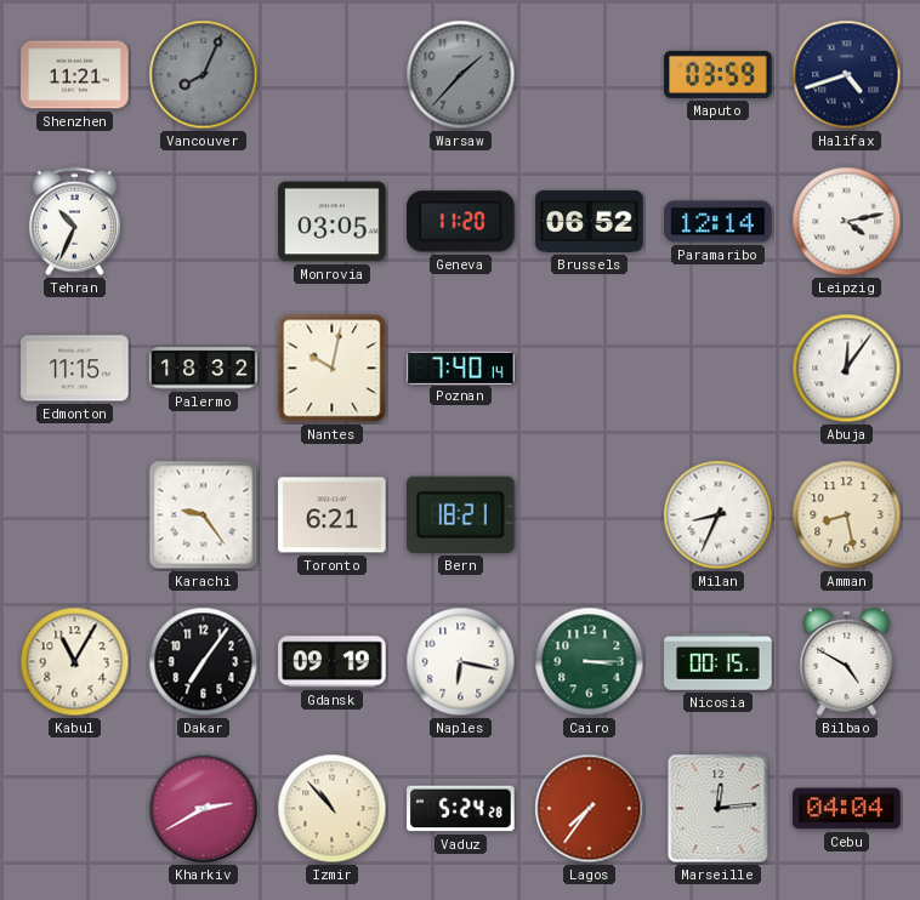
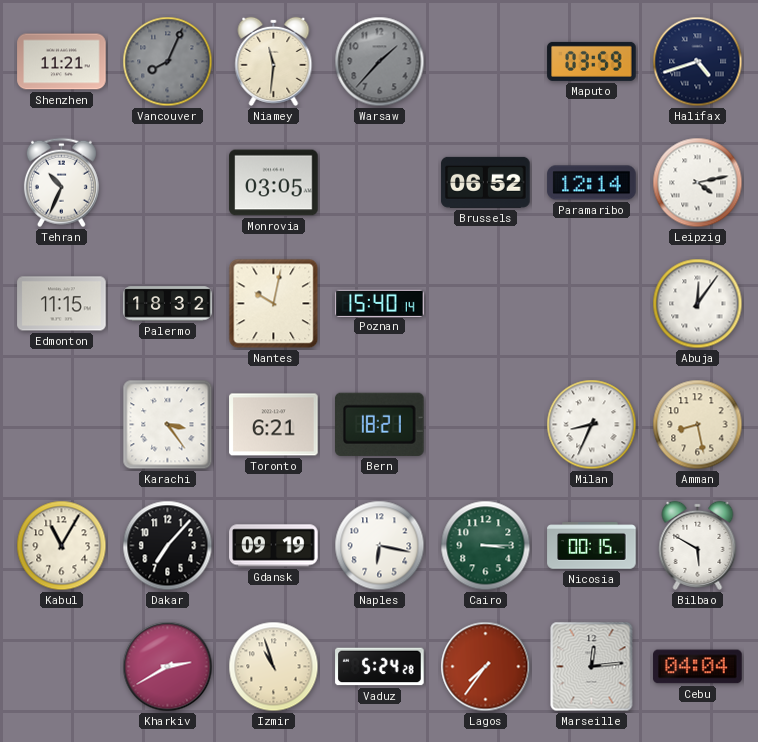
Niamey: none -> 11:31
Geneva: 11:20 -> none
Poznan: 7:40 -> 15:40
Karachi: 9:24 -> 3:24
Dakar: 7:06 -> 7:07
Bilbao: 4:50 -> 5:50
Izmir: 10:53 -> 10:57
